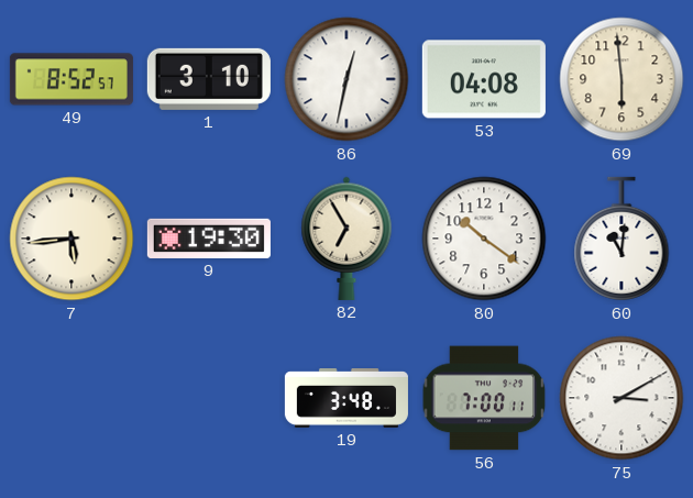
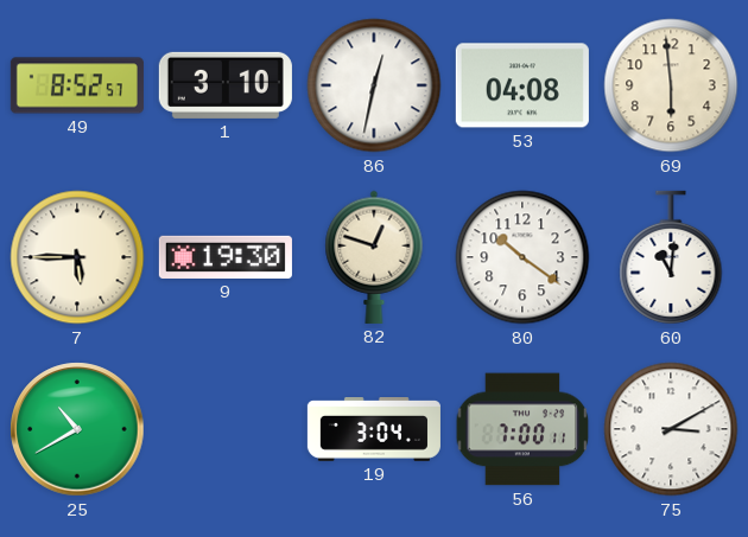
7: 5:44 -> 5:45
82: 6:55 -> 12:48
25: none -> 10:40
19: 3:48 -> 3:04
